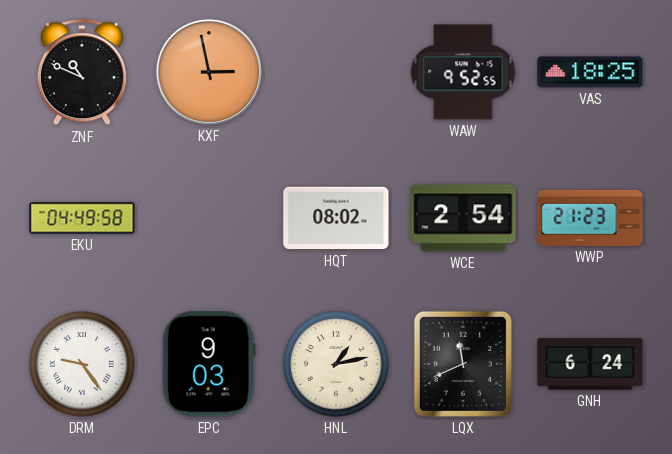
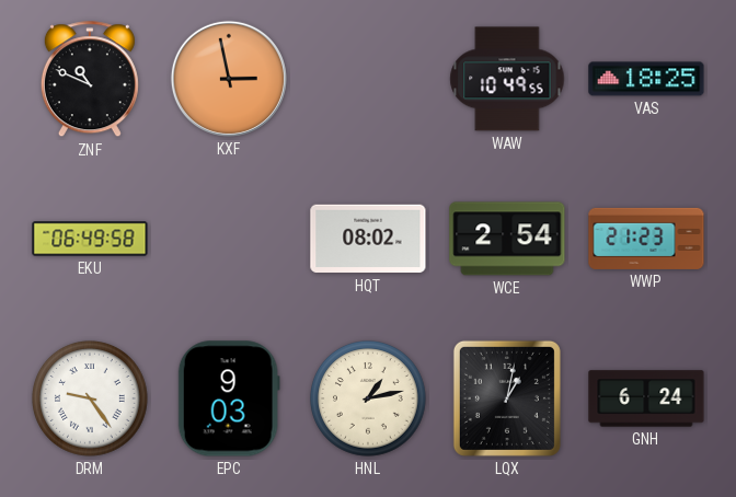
WAW: 9:52 -> 10:49
EKU: 04:49 -> 06:49
LQX: 11:41 -> 1:02
